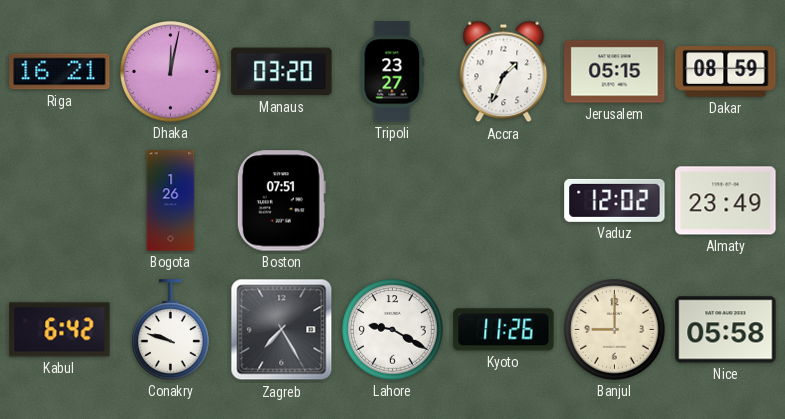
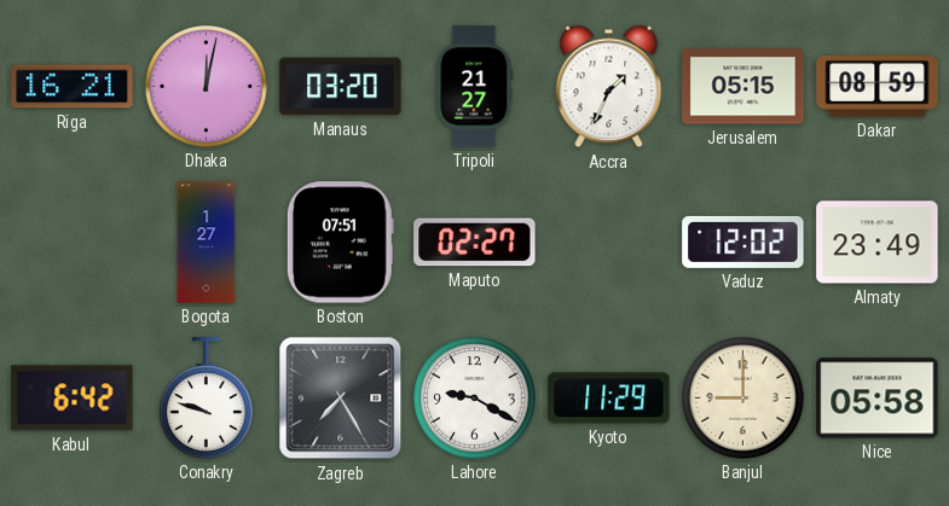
Tripoli: 23:27 -> 21:27
Bogota: 1:26 -> 1:27
Maputo: none -> 02:27
Kyoto: 11:26 -> 11:29
